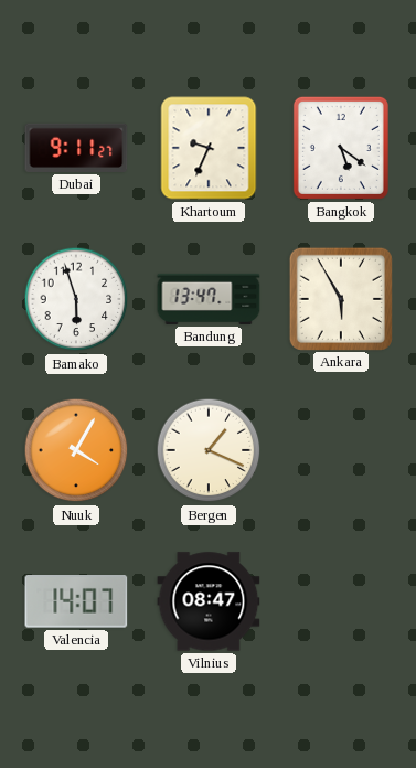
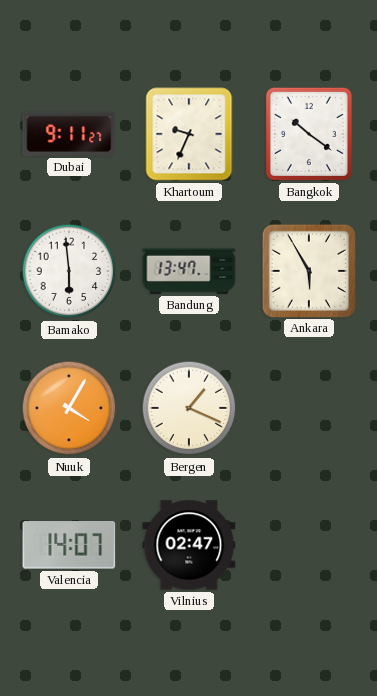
Bangkok: 5:21 -> 10:21
Bamako: 5:57 -> 5:59
Vilnius: 08:47 -> 02:47
